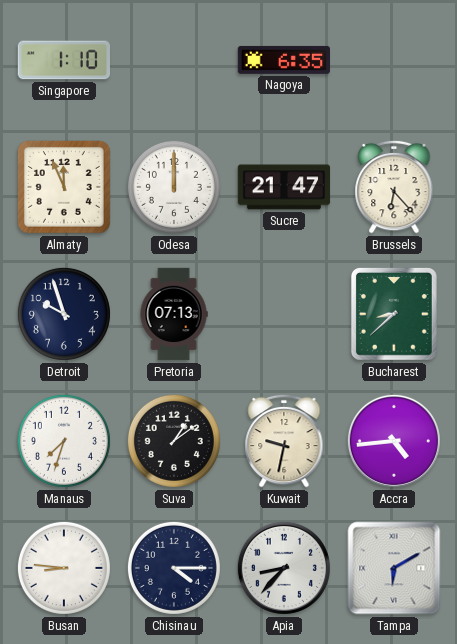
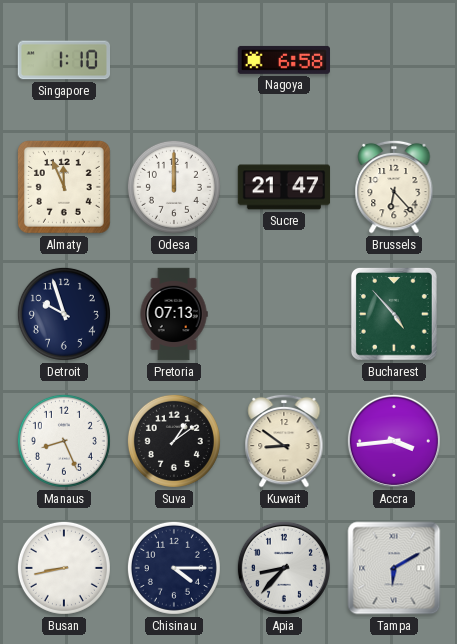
Nagoya: 6:35 -> 6:58
Bucharest: 8:38 -> 4:53
Manaus: 7:33 -> 8:26
Kuwait: 9:32 -> 8:51
Accra: 4:44 -> 3:44
Busan: 8:46 -> 8:43
